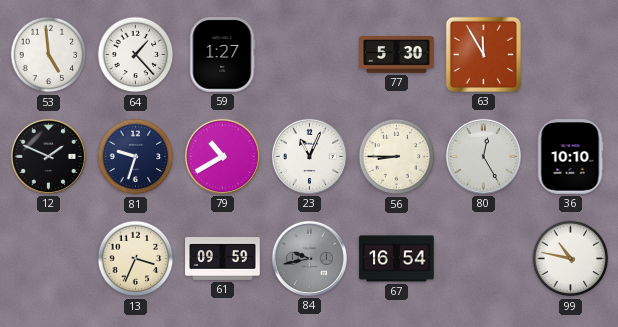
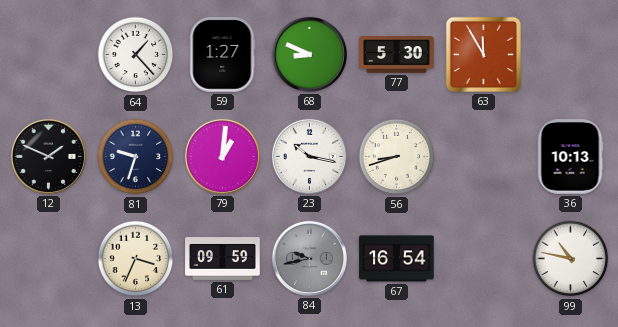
53: 4:59 -> none
68: none -> 8:49
79: 10:40 -> 1:01
23: 11:04 -> 10:17
56: 8:45 -> 8:42
80: 12:25 -> none
36: 10:10 -> 10:13
